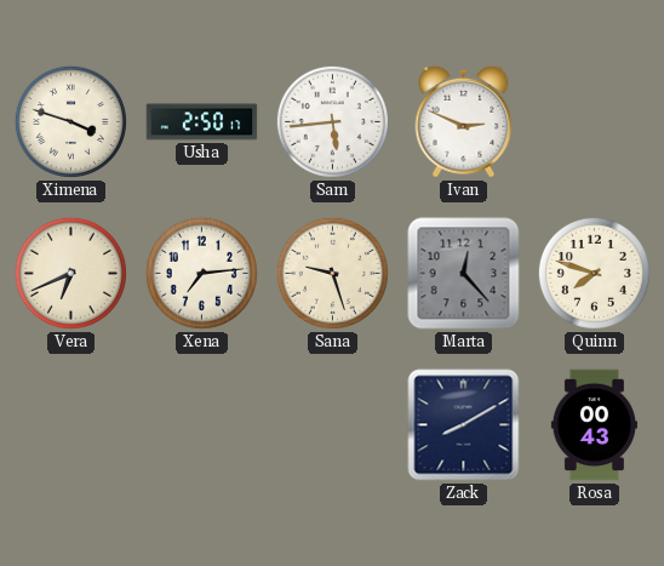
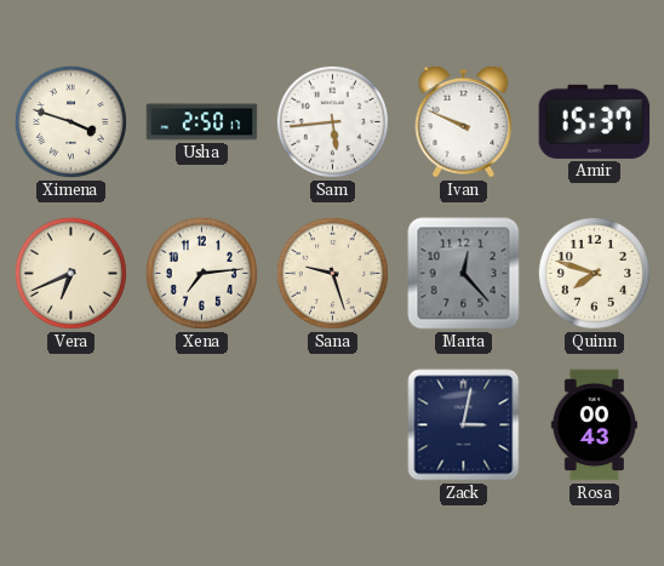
Ivan: 2:49 -> 9:49
Amir: none -> 15:37
Zack: 8:10 -> 3:02
